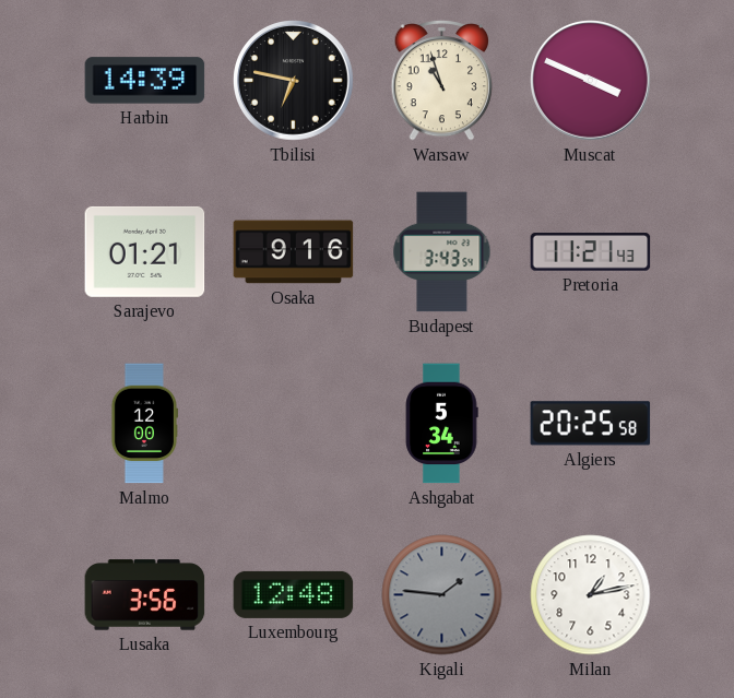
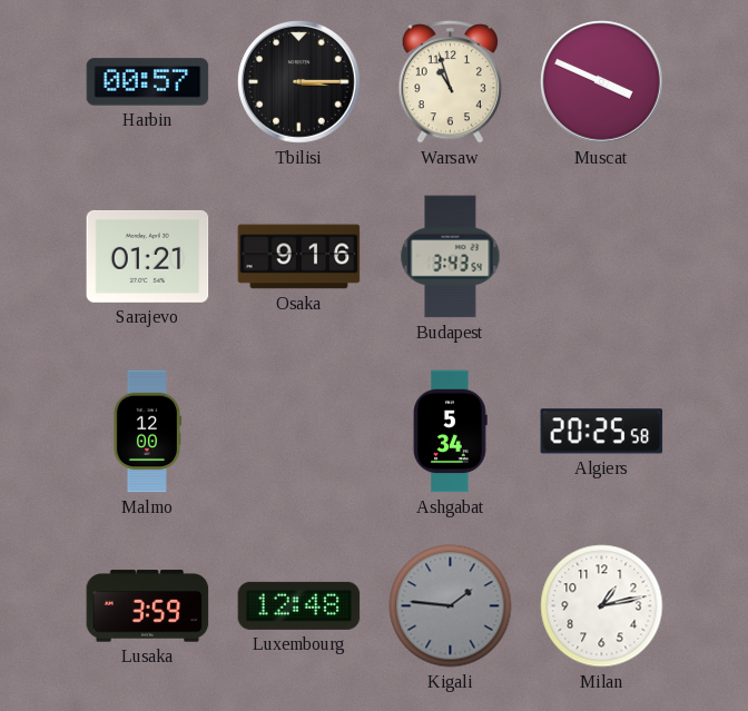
Harbin: 14:39 -> 00:57
Tbilisi: 6:47 -> 3:15
Pretoria: 11:21 -> none
Lusaka: 3:56 -> 3:59
